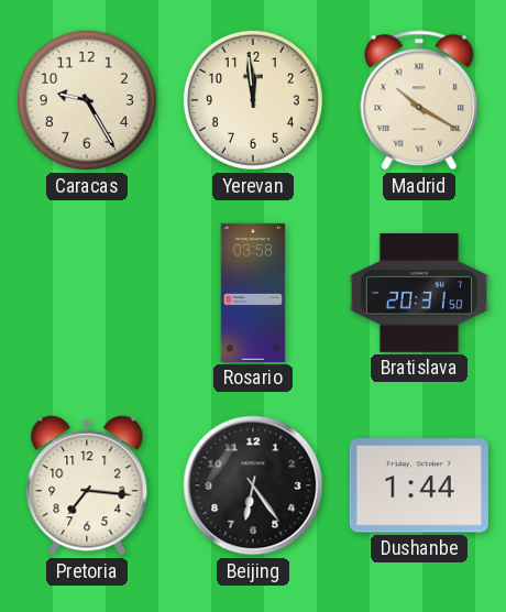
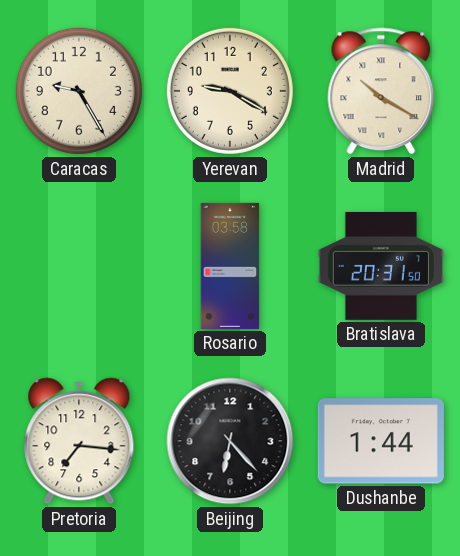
Yerevan: 11:59 -> 9:20
Beijing: 6:24 -> 6:23
